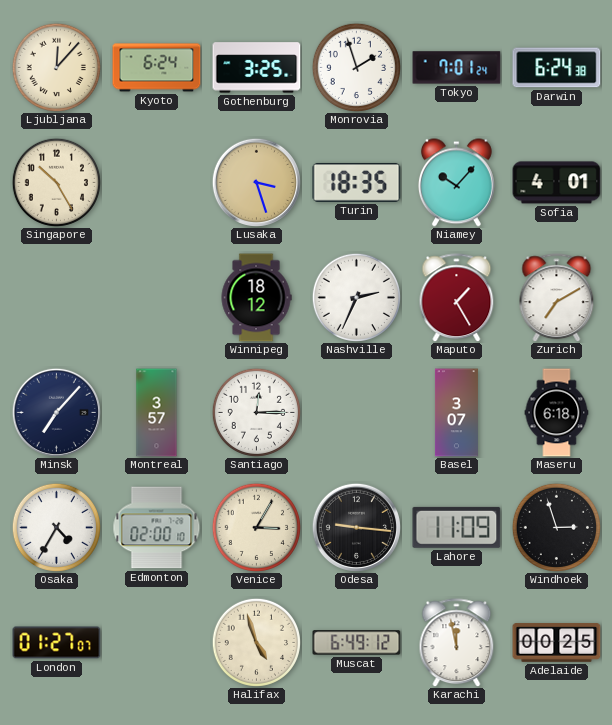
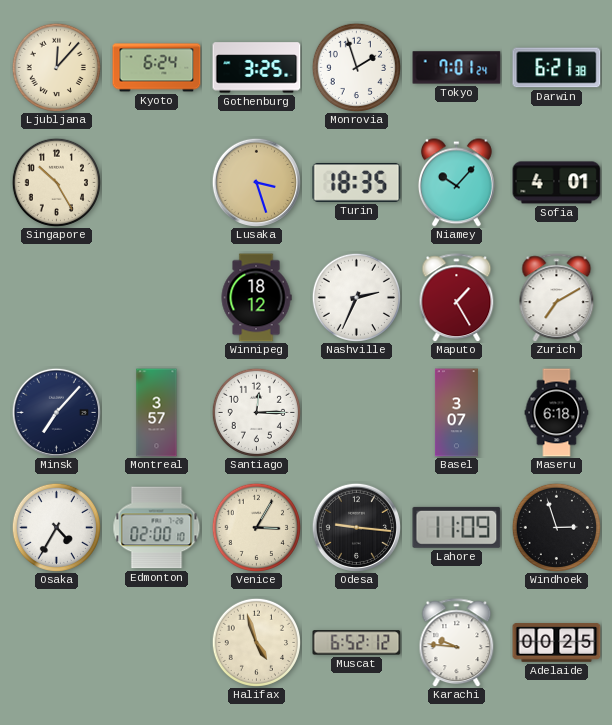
Darwin: 6:24 -> 6:21
London: 01:27 -> none
Muscat: 6:49 -> 6:52
Karachi: 11:58 -> 9:46
